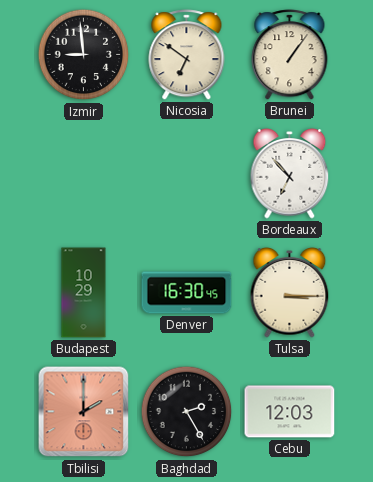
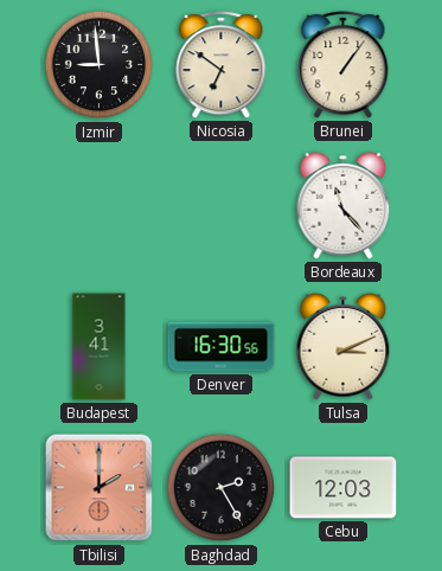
Bordeaux: 6:53 -> 11:23
Budapest: 10:29 -> 3:41
Denver: 16:30:45 -> 16:30:56
Tulsa: 3:15 -> 3:11
